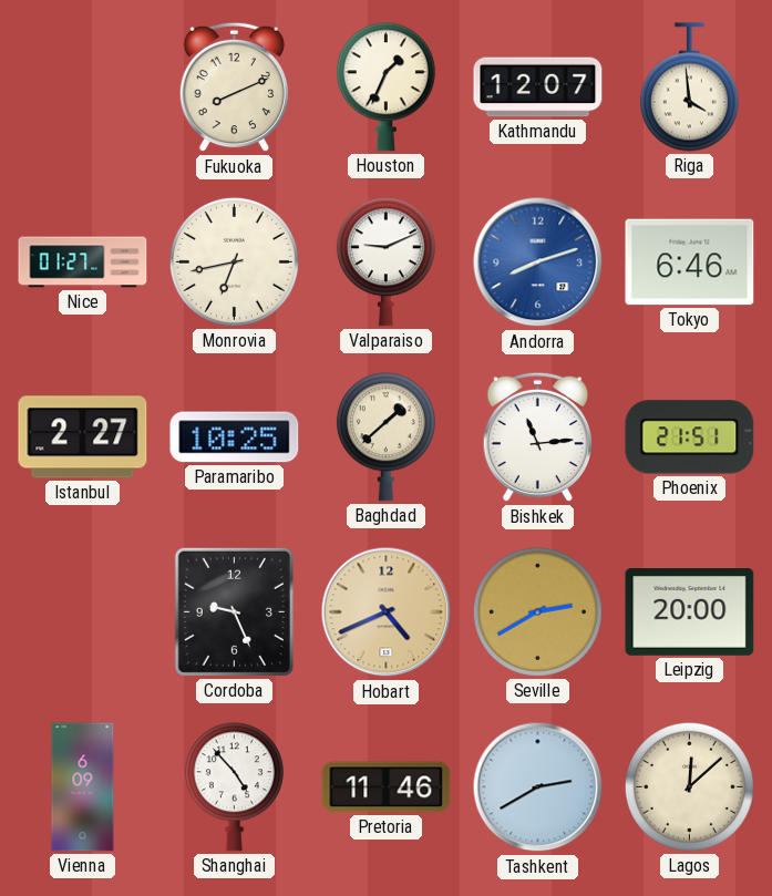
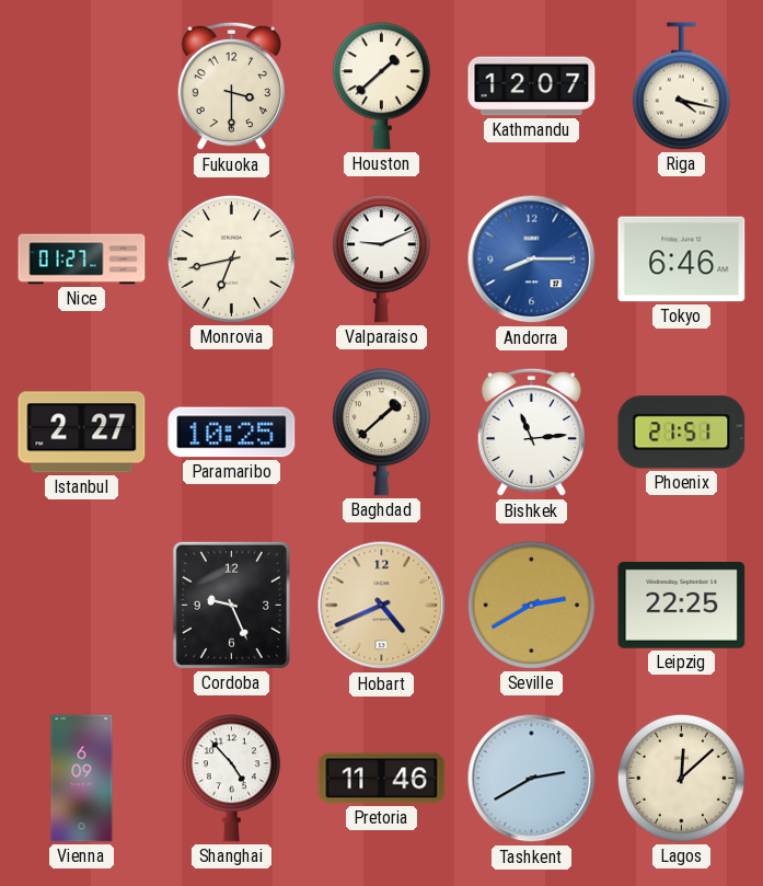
Fukuoka: 8:11 -> 3:30
Houston: 1:34 -> 1:38
Riga: 3:59 -> 4:17
Andorra: 8:12 -> 8:15
Leipzig: 20:00 -> 22:25
